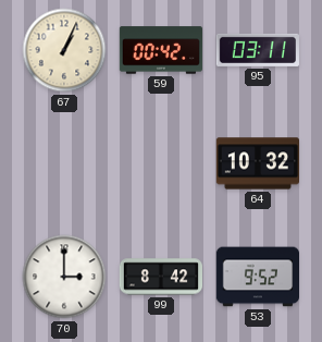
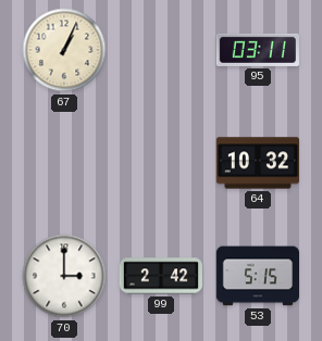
59: 00:42 -> none
99: 8:42 -> 2:42
53: 9:52 -> 5:15
